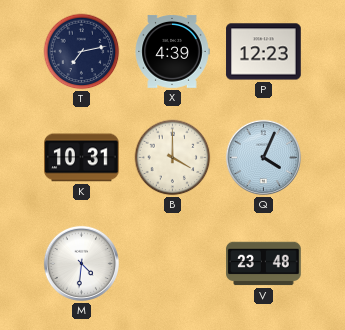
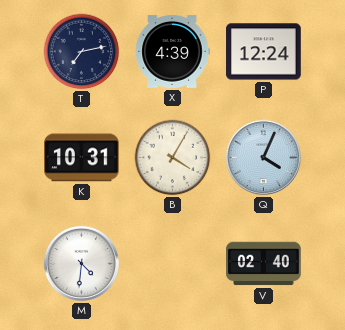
P: 12:23 -> 12:24
B: 4:00 -> 4:05
V: 23:48 -> 02:40
